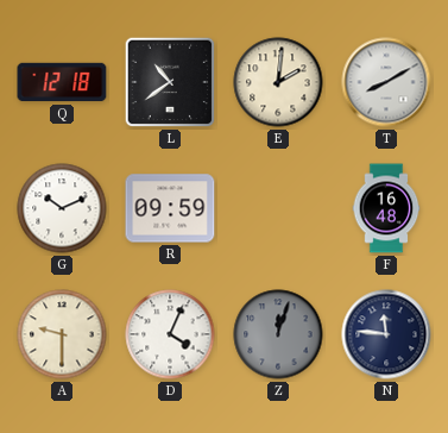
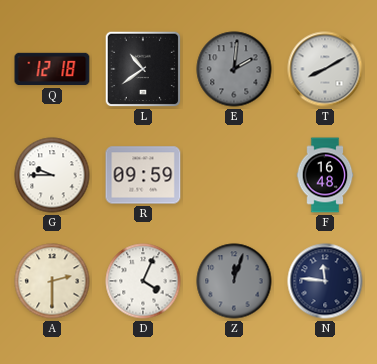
E dial: cream -> grey
G: 10:11 -> 9:45
A: 9:30 -> 2:30
